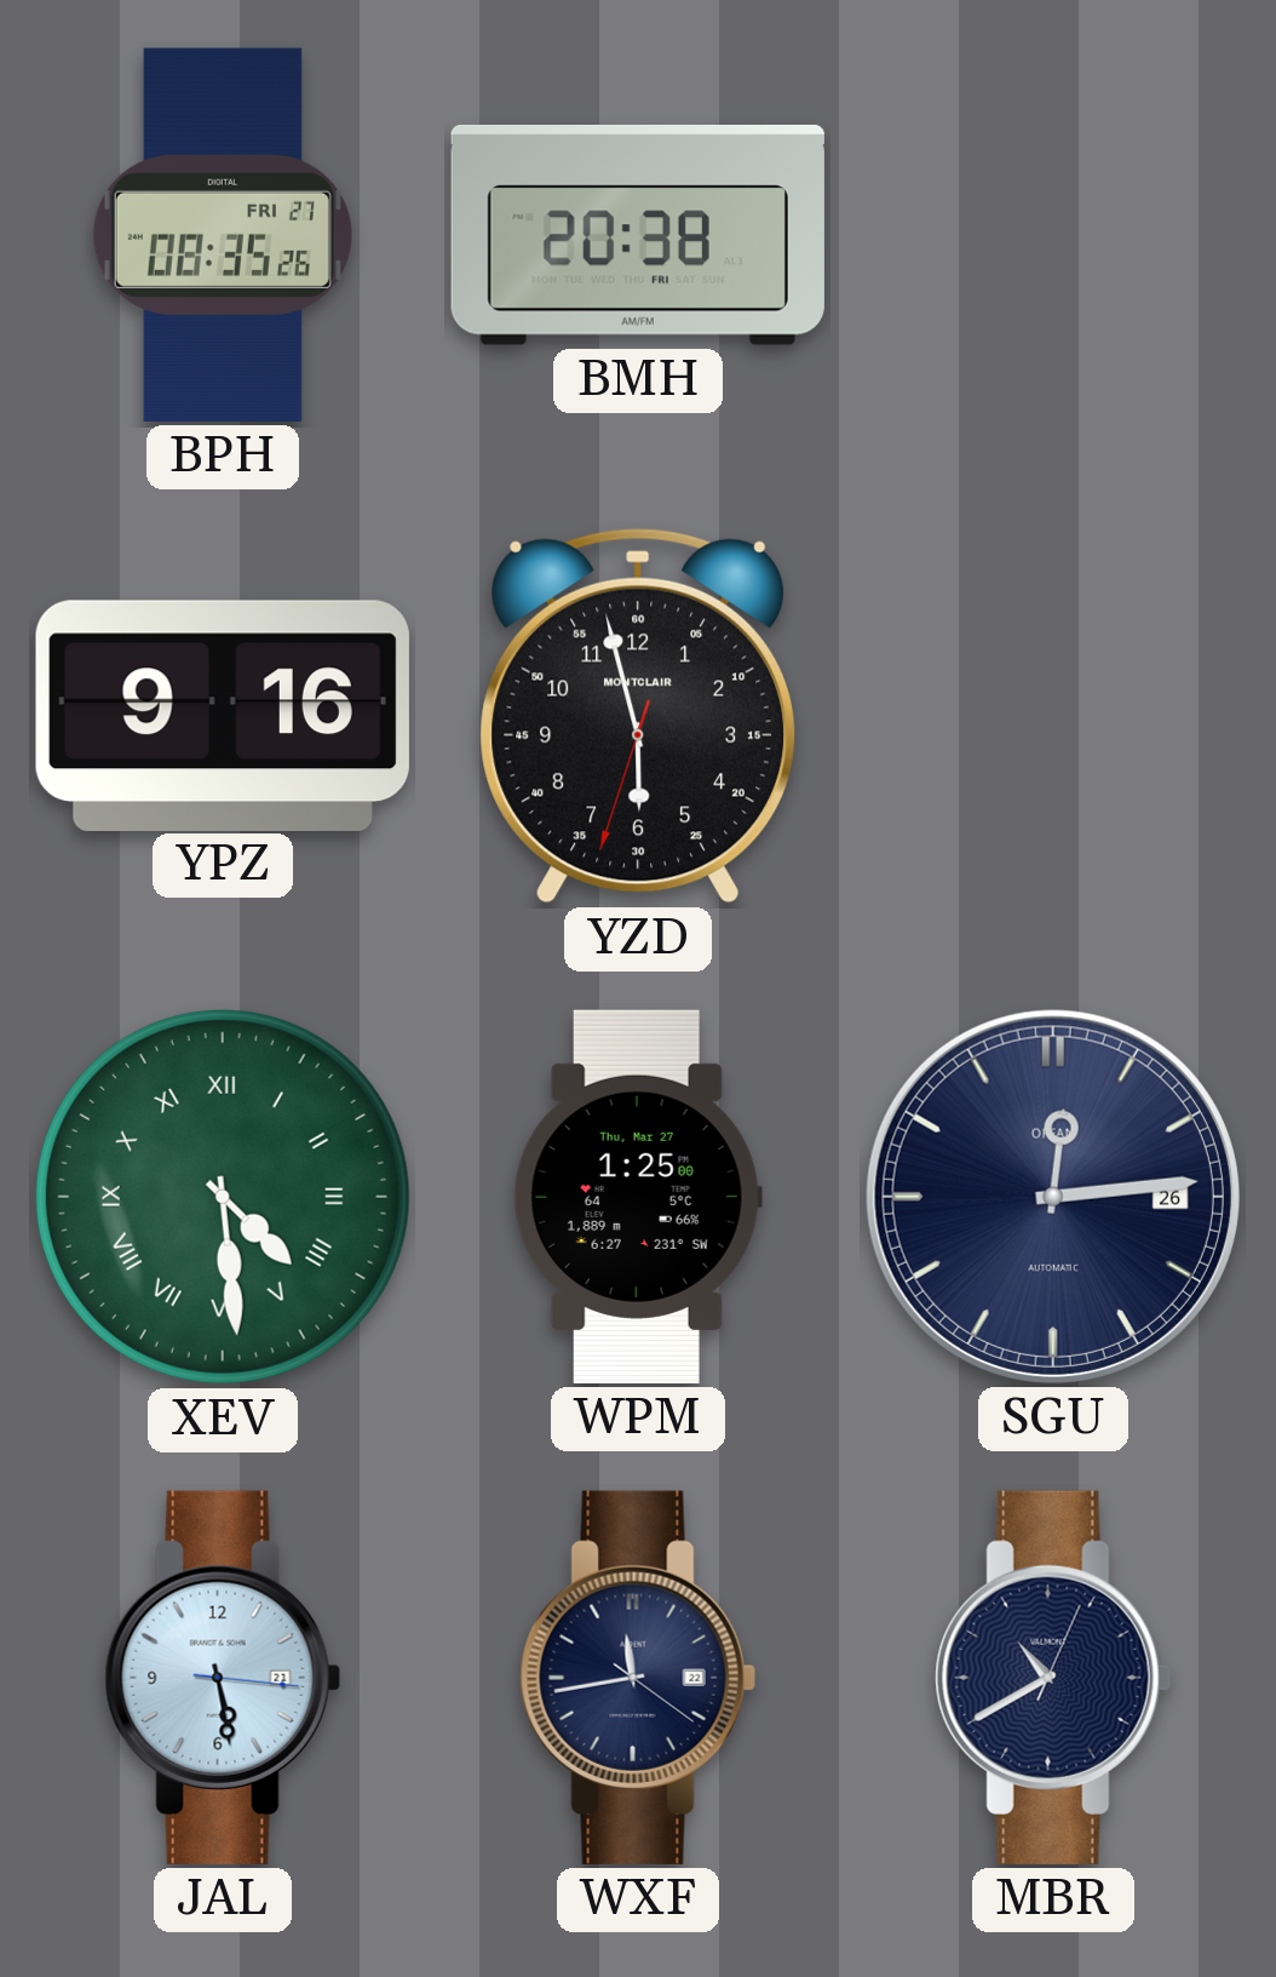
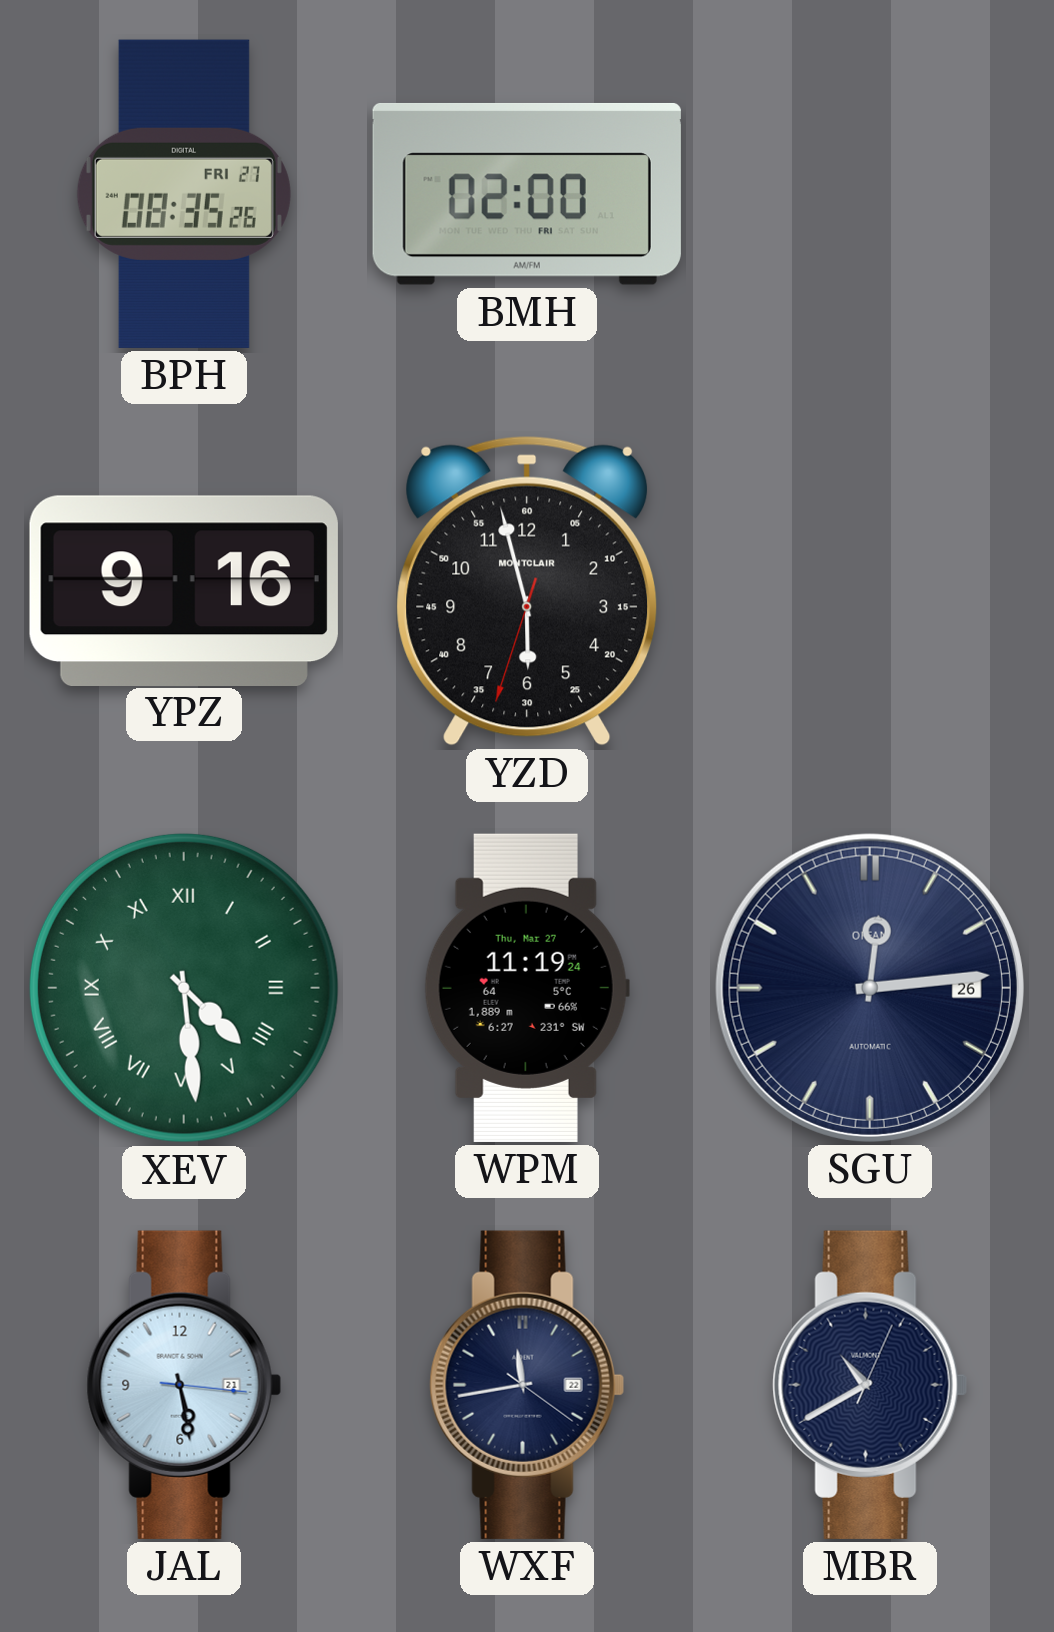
BMH: 20:38 -> 02:00
WPM: 1:25 -> 11:19
